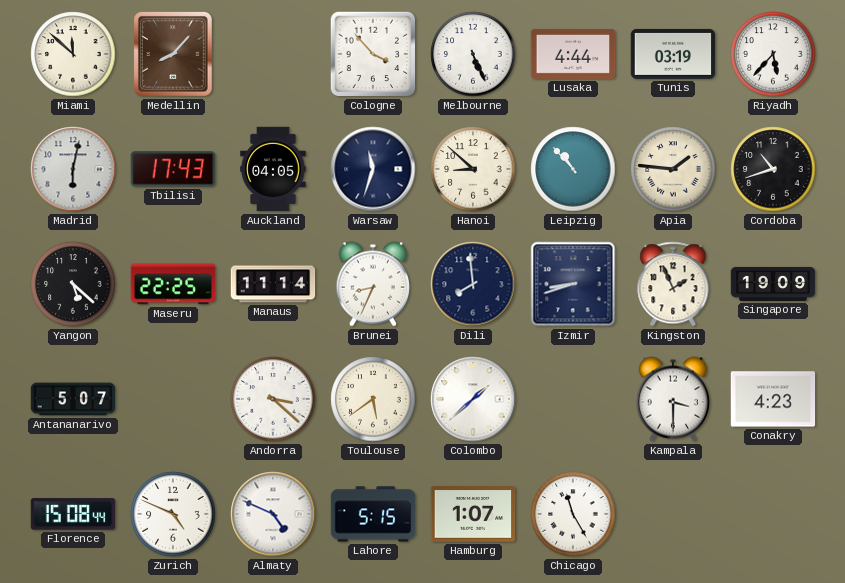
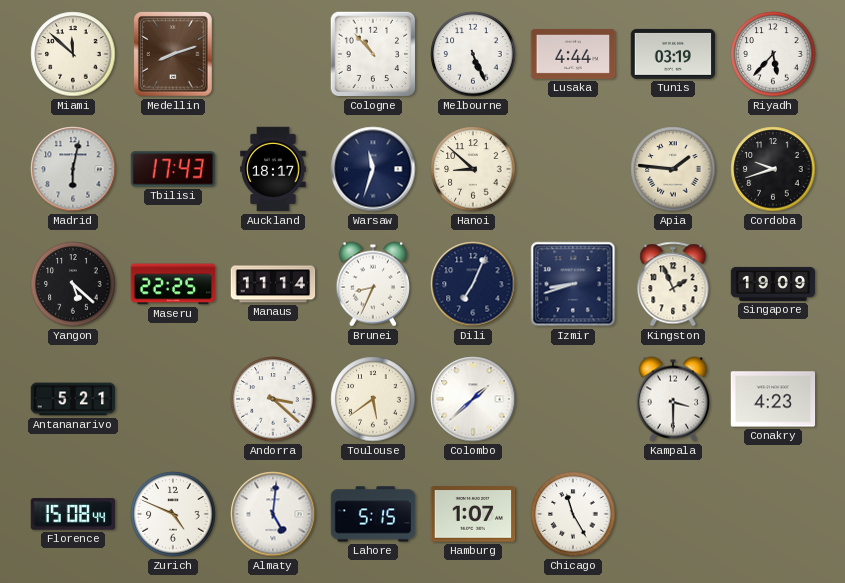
Medellin: 8:07 -> 8:12
Cologne: 3:53 -> 10:53
Auckland: 04:05 -> 18:17
Leipzig: 10:53 -> none
Cordoba: 10:42 -> 9:42
Dili: 7:59 -> 7:04
Antananarivo: 5:07 -> 5:21
Almaty: 4:49 -> 5:01
